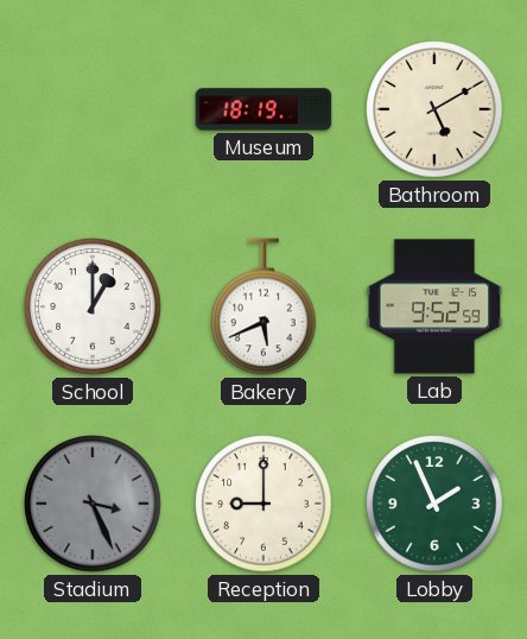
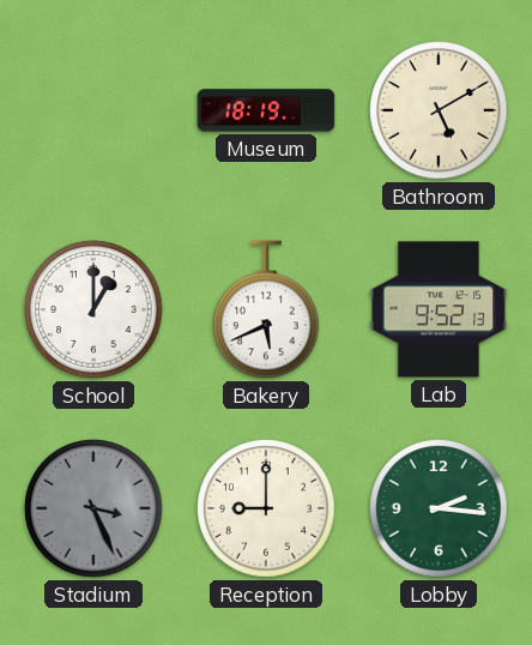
Lab: 9:52:59 -> 9:52:13
Lobby: 1:56 -> 2:16
